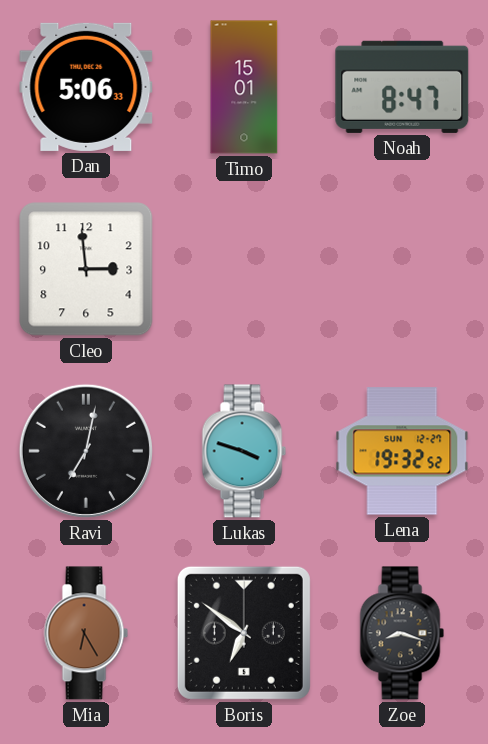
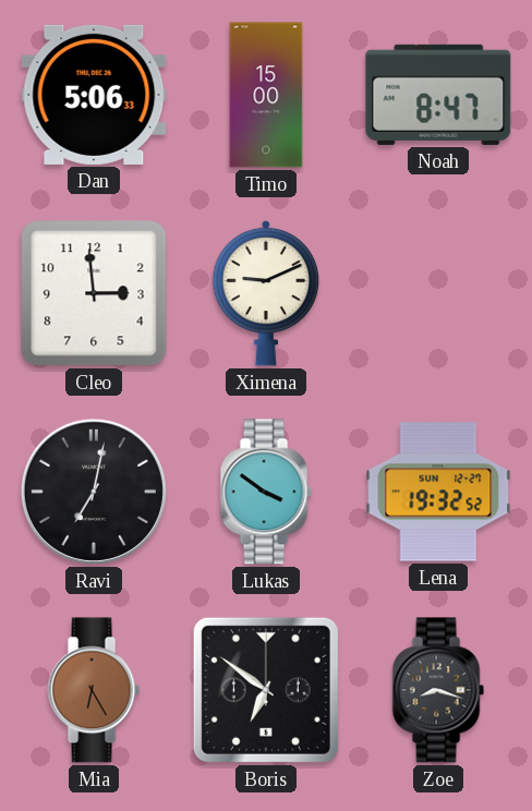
Timo: 15:01 -> 15:00
Ximena: none -> 9:11
Lukas: 3:48 -> 3:51
